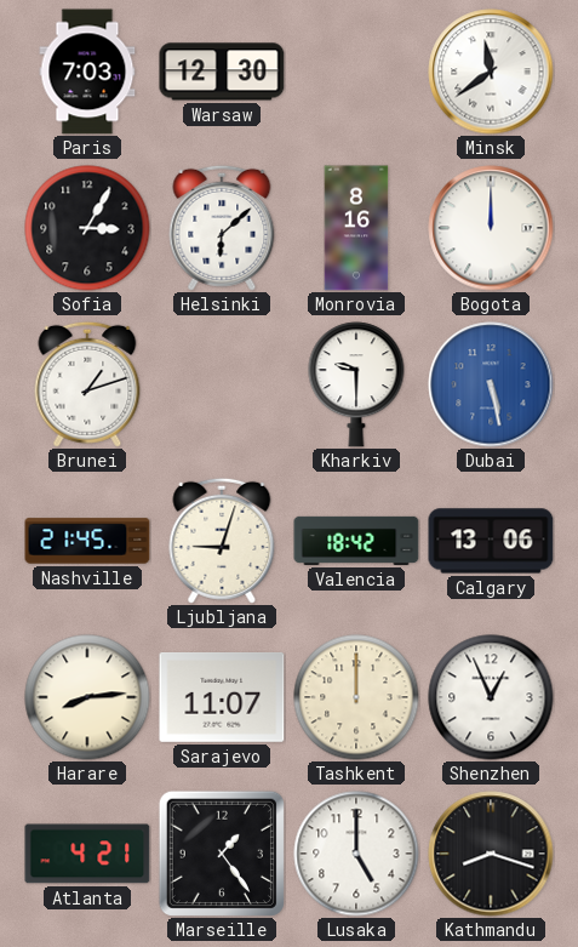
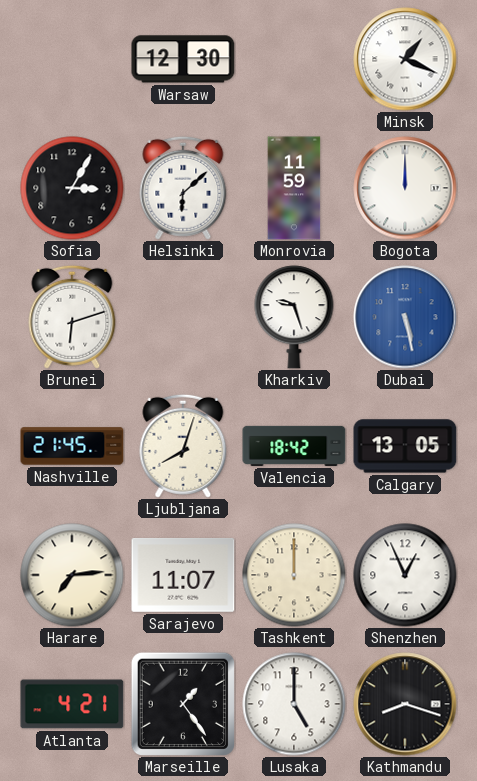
Paris: 7:03 -> none
Minsk: 11:39 -> 1:19
Monrovia: 8:16 -> 11:59
Brunei: 1:12 -> 6:12
Kharkiv: 9:30 -> 9:27
Ljubljana: 9:03 -> 8:03
Calgary: 13:06 -> 13:05
Harare: 8:14 -> 7:14
